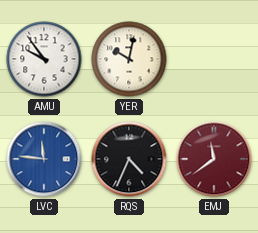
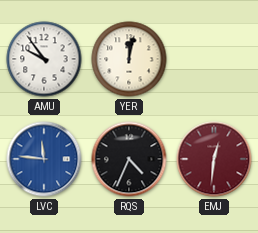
YER: 10:02 -> 12:02
EMJ: 11:39 -> 12:31
